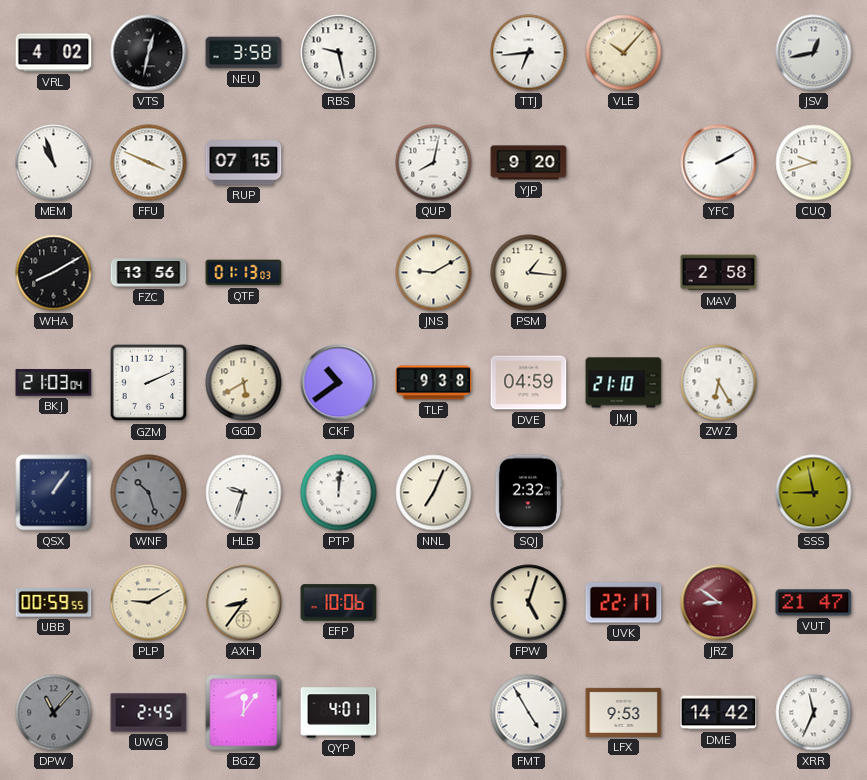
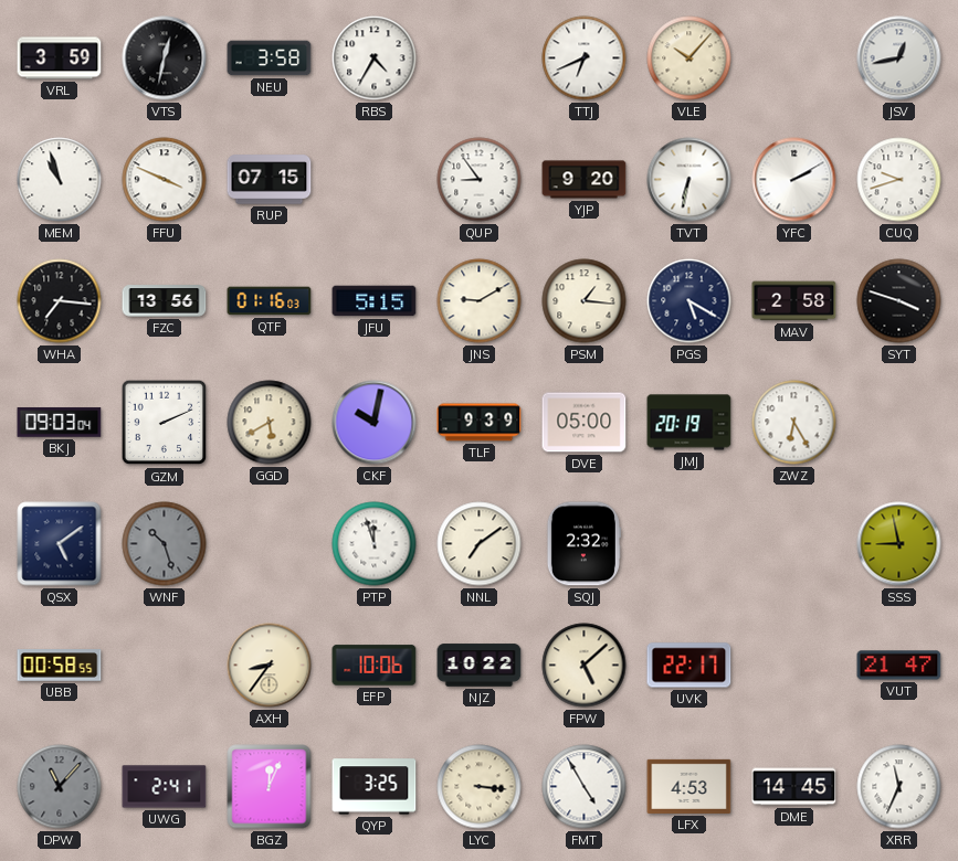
VRL: 4:02 -> 3:59
RBS: 9:28 -> 4:35
TTJ: 6:44 -> 6:41
QUP: 8:02 -> 8:54
TVT: none -> 6:32
WHA: 8:10 -> 7:16
QTF: 01:13 -> 01:16
JFU: none -> 5:15
PGS: none -> 5:20
SYT: none -> 3:48
BKJ: 21:03 -> 09:03
CKF: 10:39 -> 10:02
TLF: 9:38 -> 9:39
DVE: 04:59 -> 05:00
JMJ: 21:10 -> 20:19
QSX: 1:06 -> 5:09
HLB: 9:33 -> none
PTP: 12:01 -> 11:57
NNL: 7:04 -> 7:09
UBB: 00:59 -> 00:58
PLP: 9:10 -> none
NJZ: none -> 10:22
FPW: 5:03 -> 5:08
JRZ: 8:51 -> none
UWG: 2:45 -> 2:41
BGZ: 12:06 -> 12:04
QYP: 4:01 -> 3:25
LYC: none -> 3:16
LFX: 9:53 -> 4:53
DME: 14:42 -> 14:45
